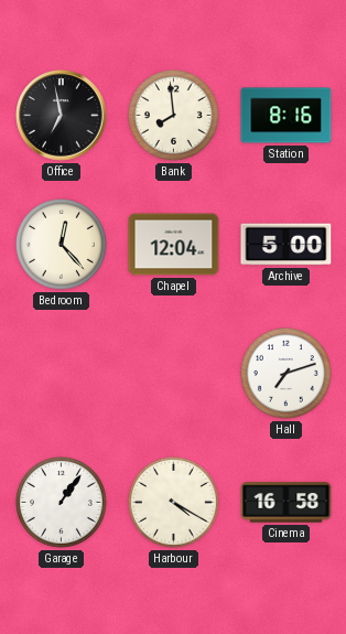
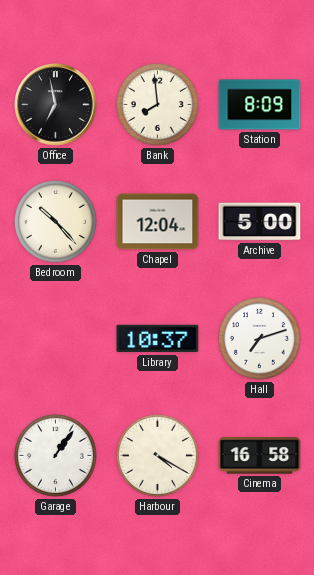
Station: 8:16 -> 8:09
Bedroom: 12:23 -> 10:23
Library: none -> 10:37
